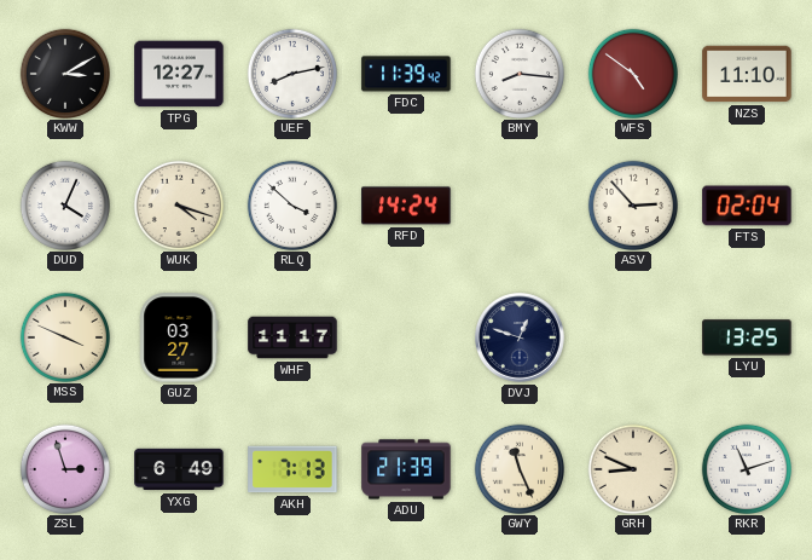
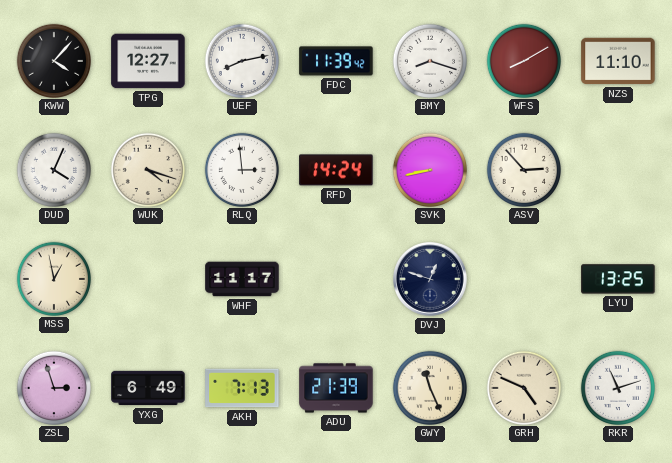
KWW: 3:10 -> 4:07
BMY: 8:16 -> 8:18
WFS: 4:51 -> 8:10
RLQ: 3:52 -> 2:59
SVK: none -> 8:43
FTS: 02:04 -> none
MSS: 3:49 -> 12:58
GUZ: 03:27 -> none
GRH: 8:49 -> 4:49
